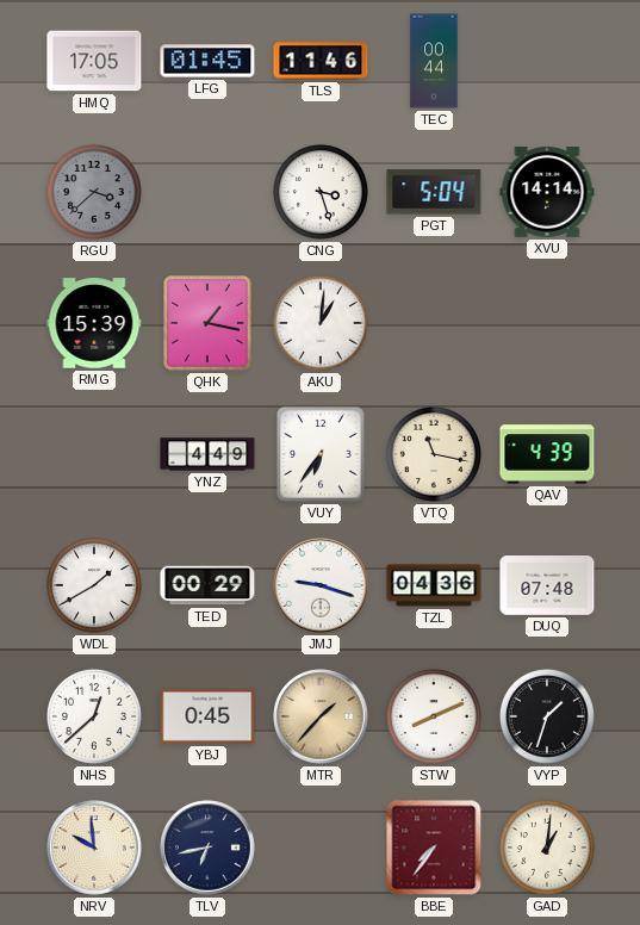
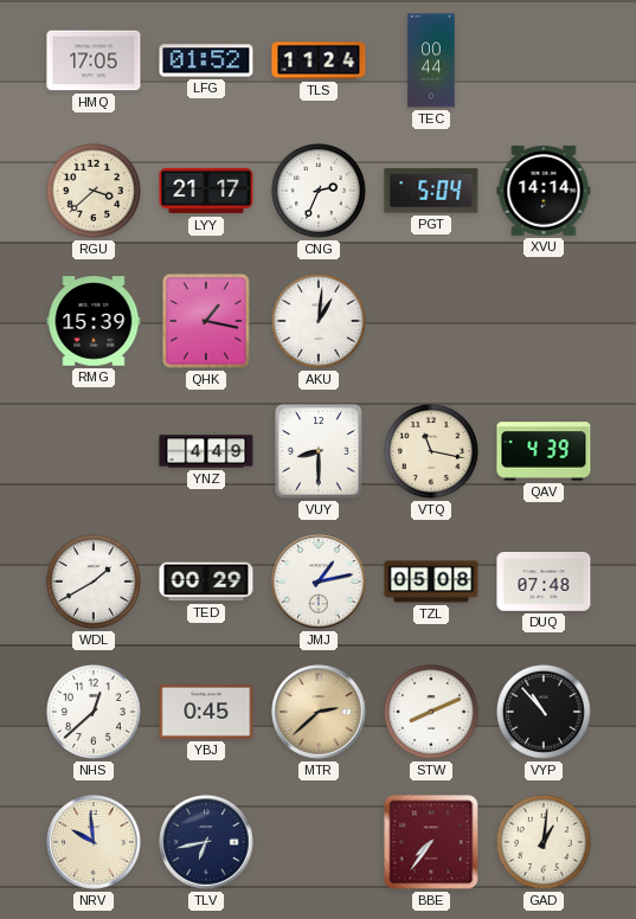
LFG: 01:45 -> 01:52
TLS: 11:46 -> 11:24
RGU dial: grey -> cream
LYY: none -> 21:17
CNG: 3:27 -> 2:34
VUY: 6:36 -> 8:30
JMJ: 9:18 -> 1:13
TZL: 04:36 -> 05:08
MTR: 1:37 -> 2:38
VYP: 1:33 -> 10:53
